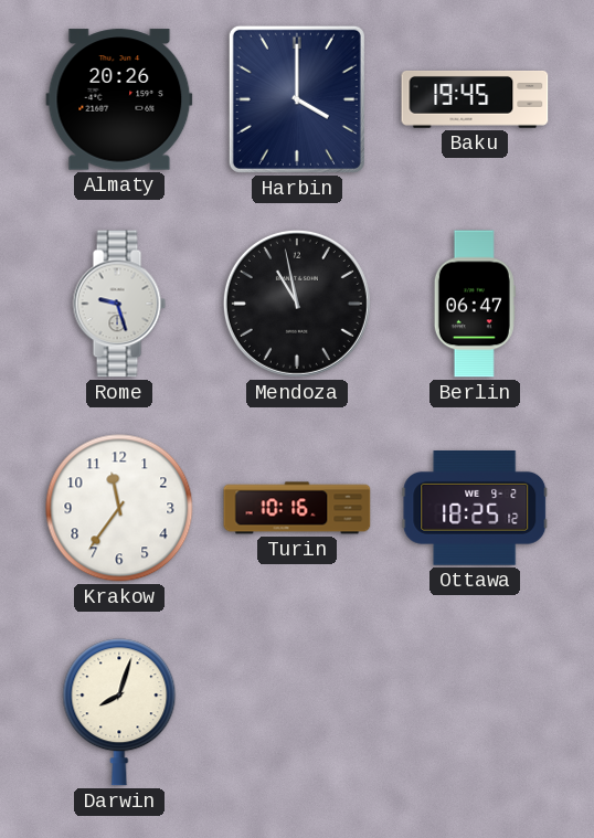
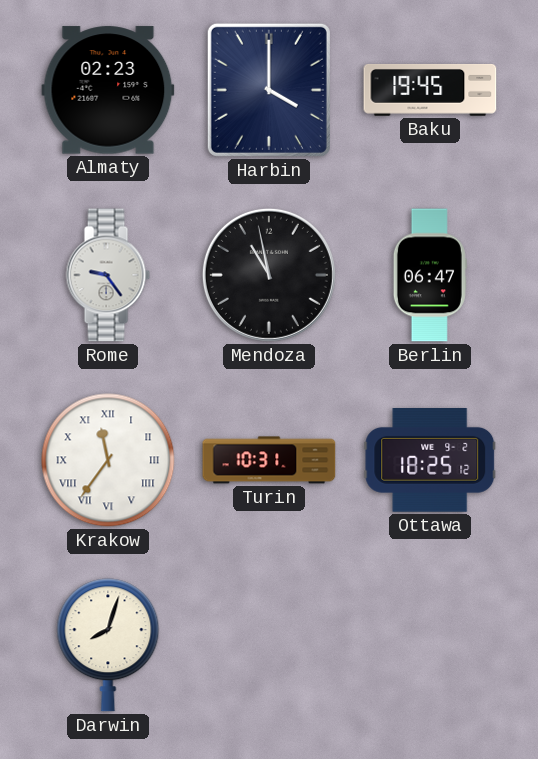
Almaty: 20:26 -> 02:23
Rome: 9:27 -> 9:24
Krakow numerals: Arabic -> Roman
Turin: 10:16 -> 10:31
